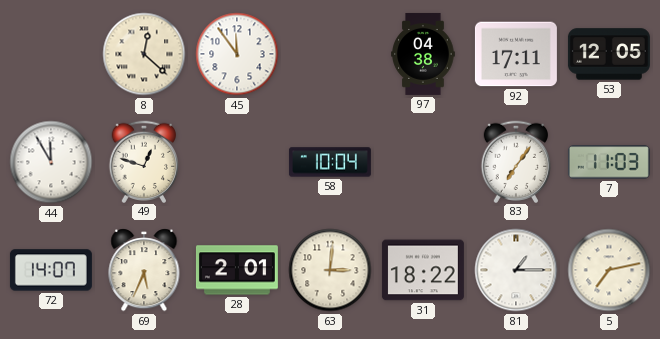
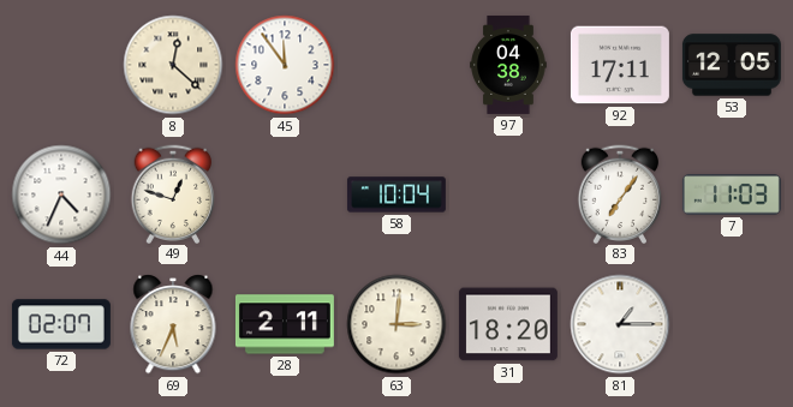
44: 11:55 -> 4:34
72: 14:07 -> 02:07
28: 2:01 -> 2:11
31: 18:22 -> 18:20
5: 7:13 -> none
